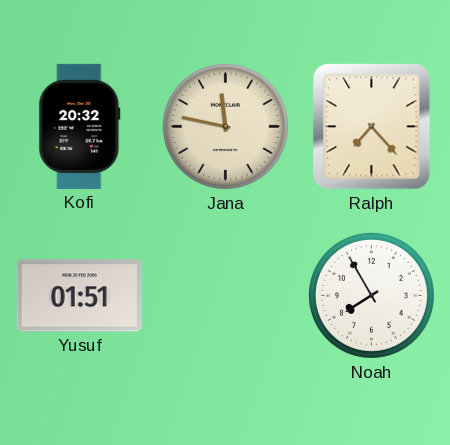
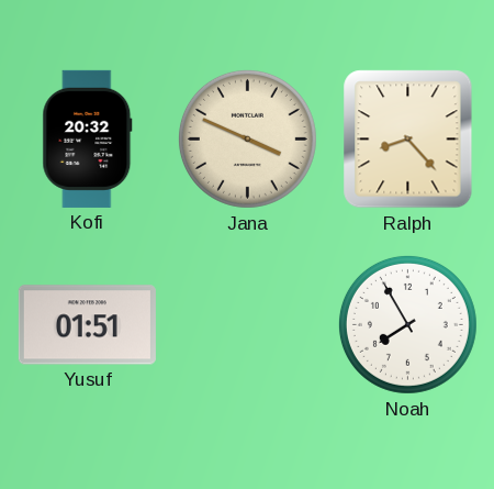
Jana: 11:47 -> 3:49
Ralph: 7:23 -> 8:23
